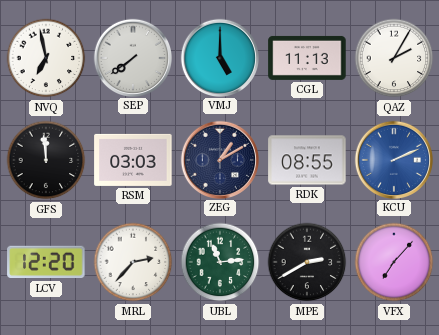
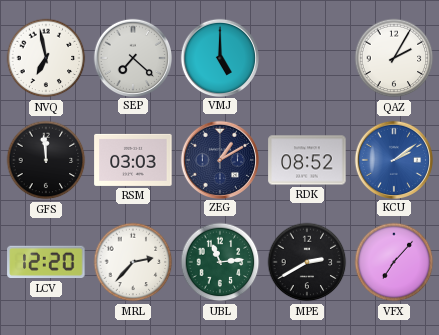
SEP: 7:39 -> 7:22
CGL: 11:13 -> none
RDK: 08:55 -> 08:52
KCU: 2:11 -> 2:09
